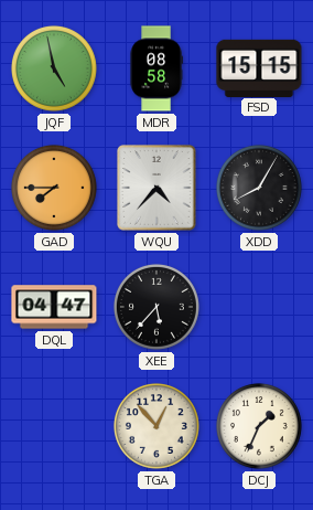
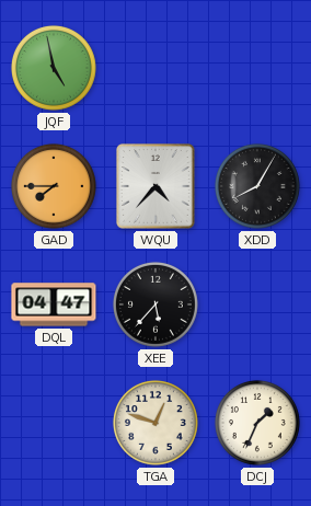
MDR: 08:58 -> none
FSD: 15:15 -> none
TGA: 12:53 -> 12:48
